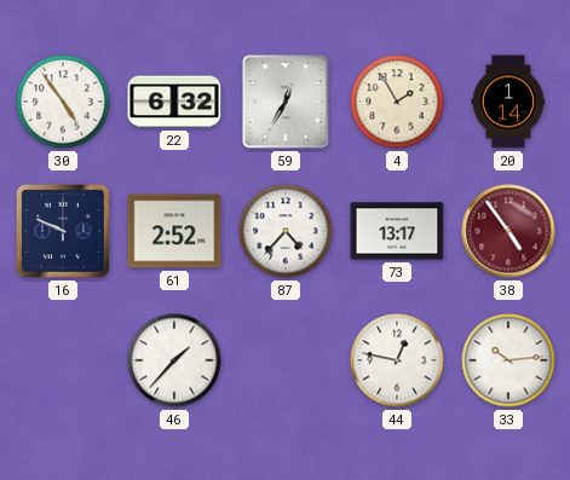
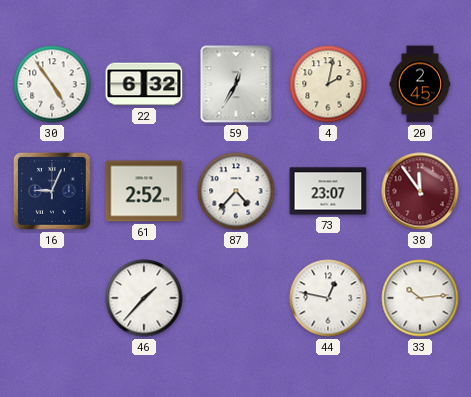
4: 1:55 -> 2:02
20: 1:14 -> 2:45
16: 9:49 -> 9:04
73: 13:17 -> 23:07
38: 4:54 -> 11:54
